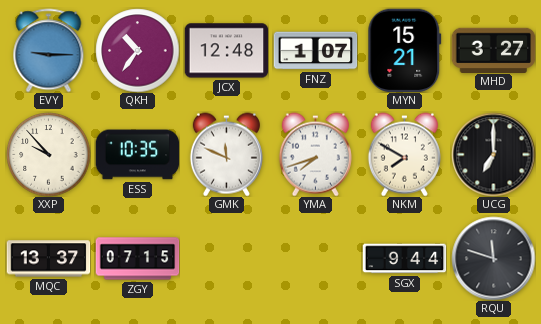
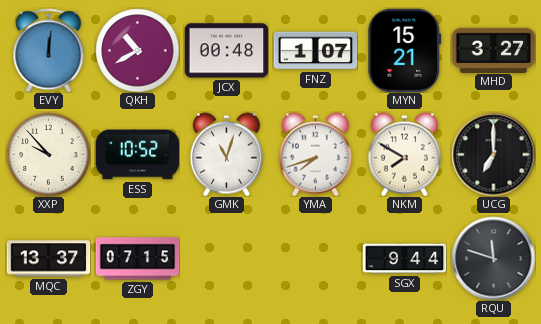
EVY: 9:15 -> 12:01
QKH: 10:36 -> 10:40
JCX: 12:48 -> 00:48
ESS: 10:35 -> 10:52
GMK: 11:49 -> 11:03
